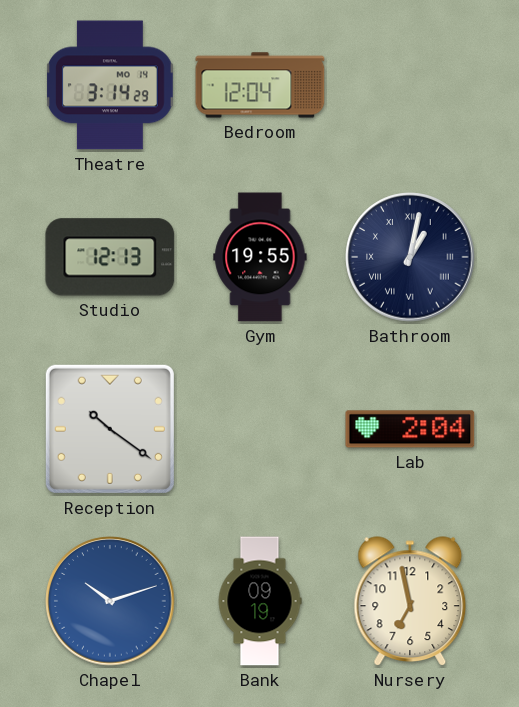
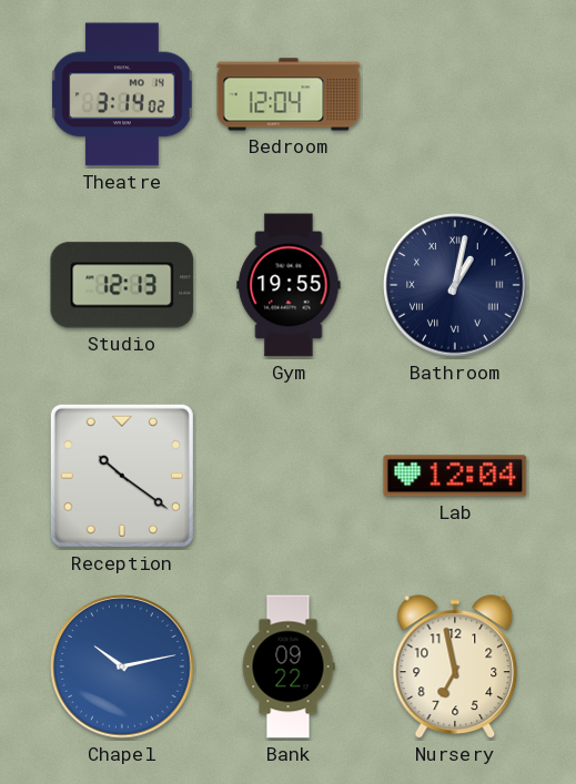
Theatre: 3:14:29 -> 3:14:02
Lab: 2:04 -> 12:04
Chapel: 10:12 -> 10:13
Bank: 09:19 -> 09:22
